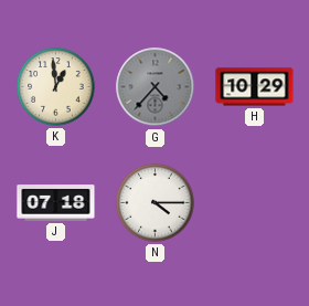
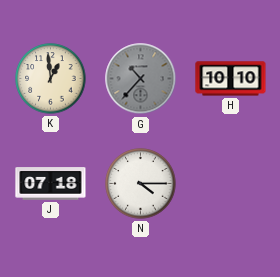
G: 4:37 -> 10:37
H: 10:29 -> 10:10
